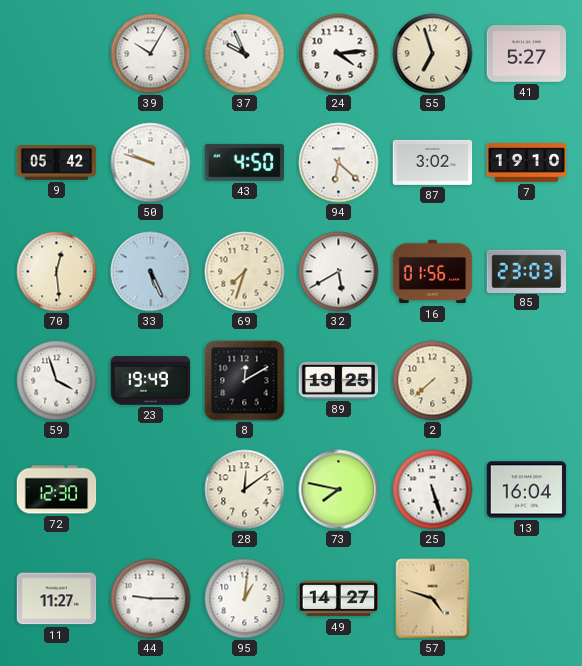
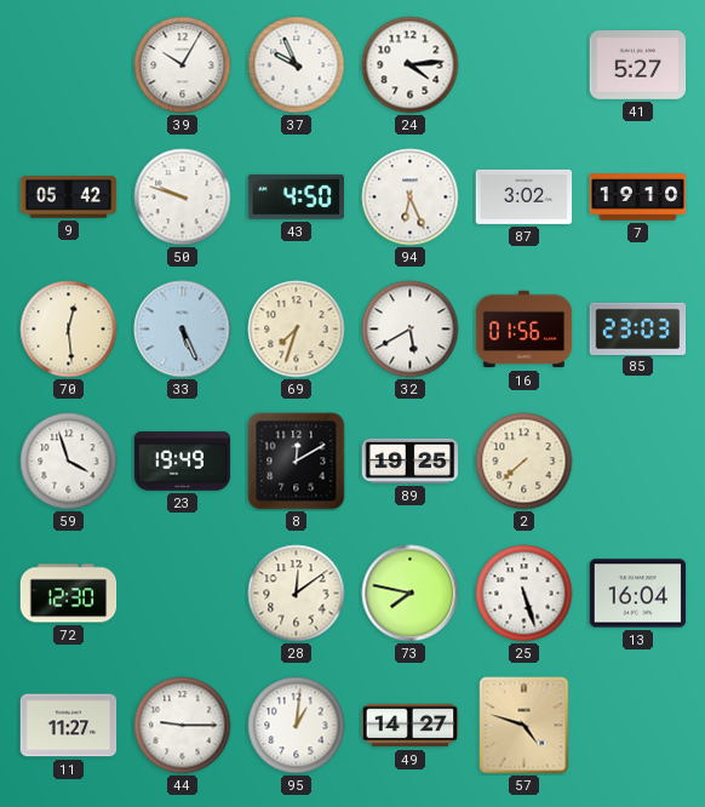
55: 6:57 -> none
94: 6:22 -> 6:26
